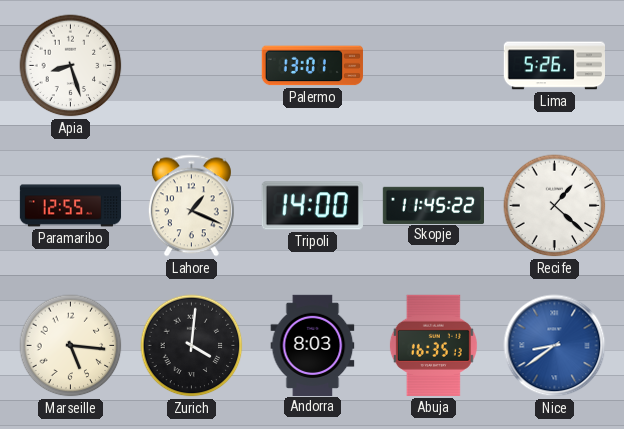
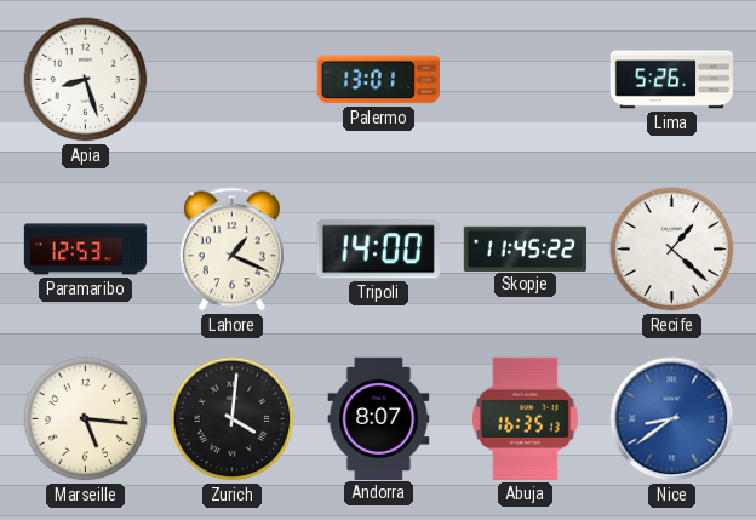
Paramaribo: 12:55 -> 12:53
Andorra: 8:03 -> 8:07
